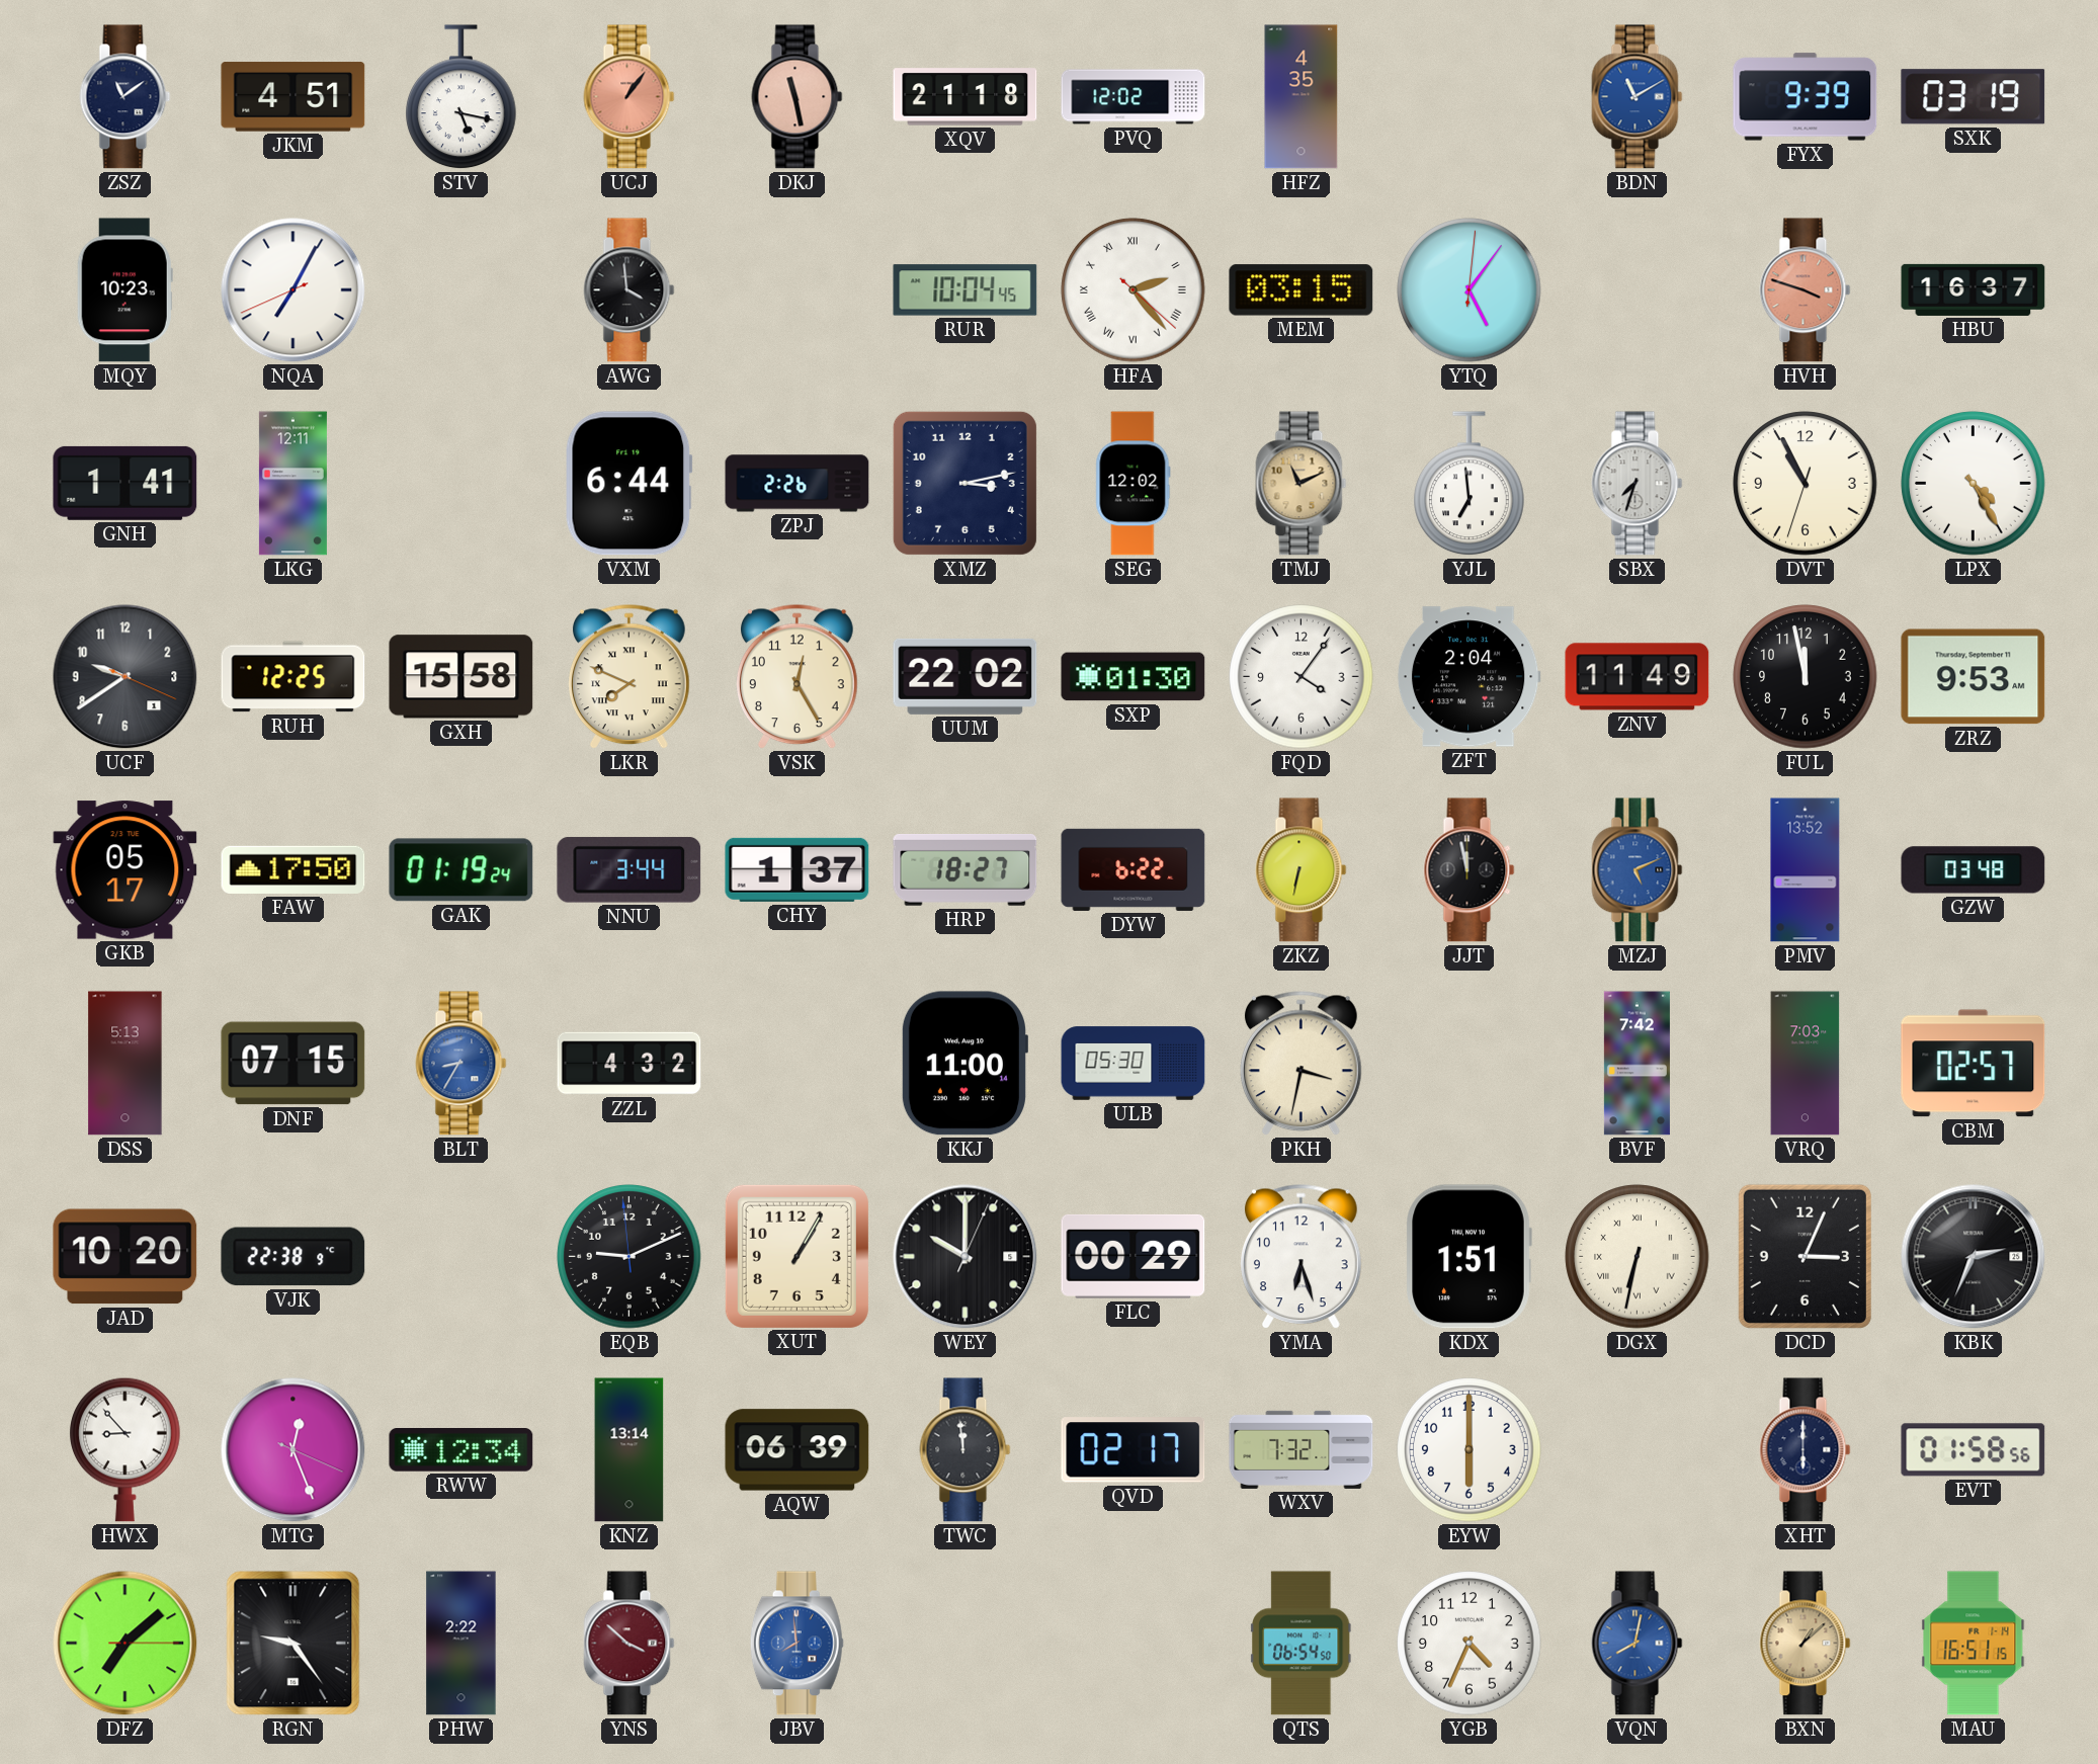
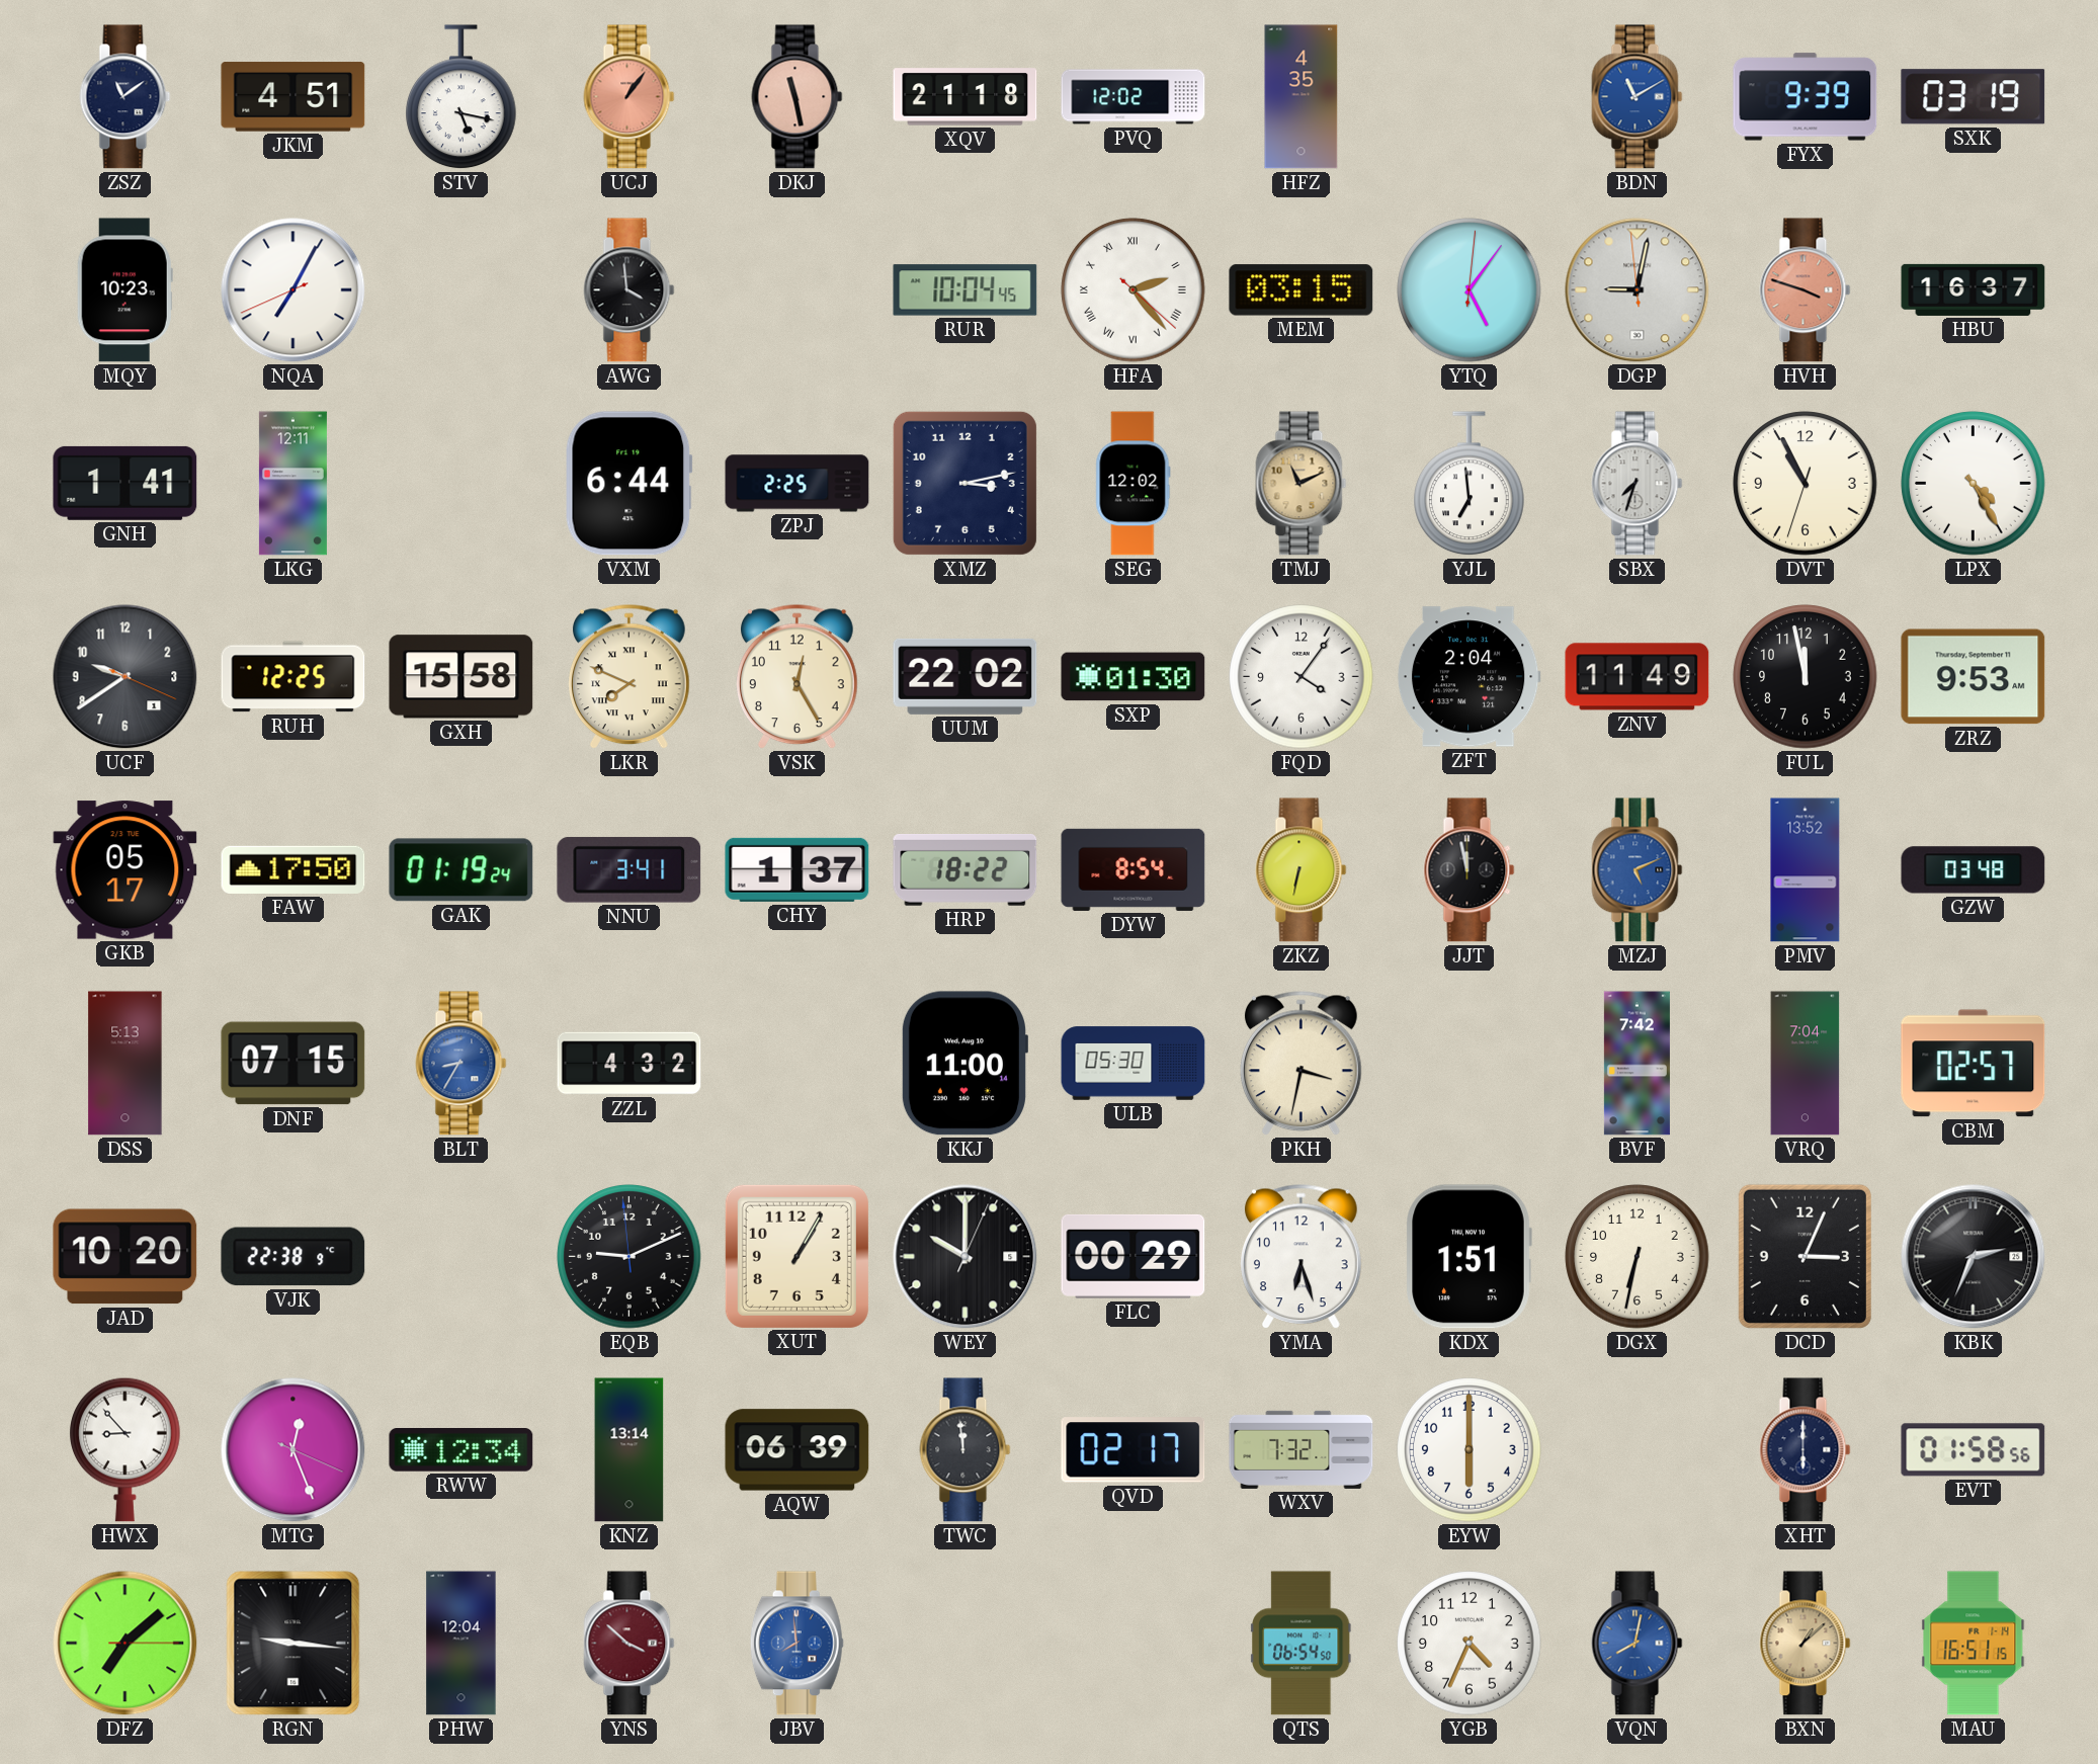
DGP: none -> 9:01
ZPJ: 2:26 -> 2:25
NNU: 3:44 -> 3:41
HRP: 18:27 -> 18:22
DYW: 6:22 -> 8:54
VRQ: 7:03 -> 7:04
DGX numerals: Roman -> Arabic
RGN: 9:24 -> 9:16
PHW: 2:22 -> 12:04
